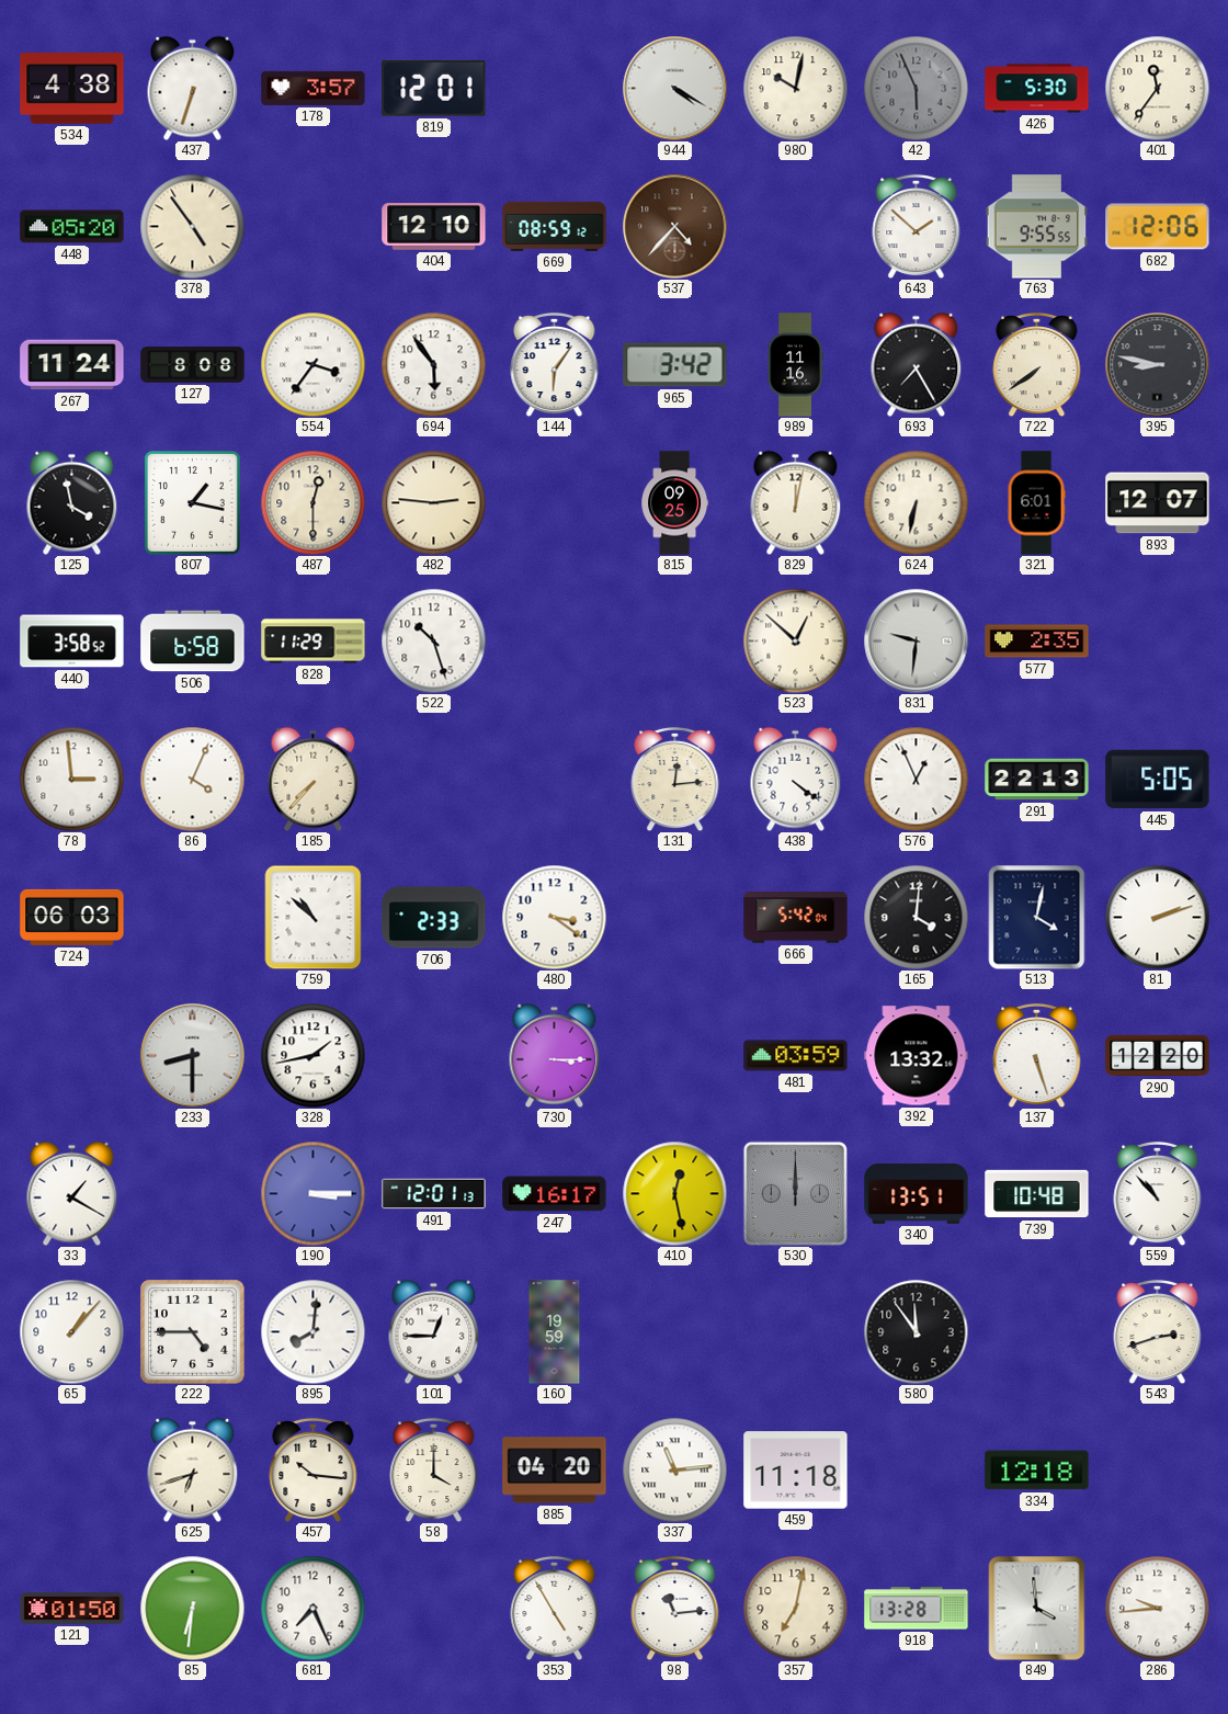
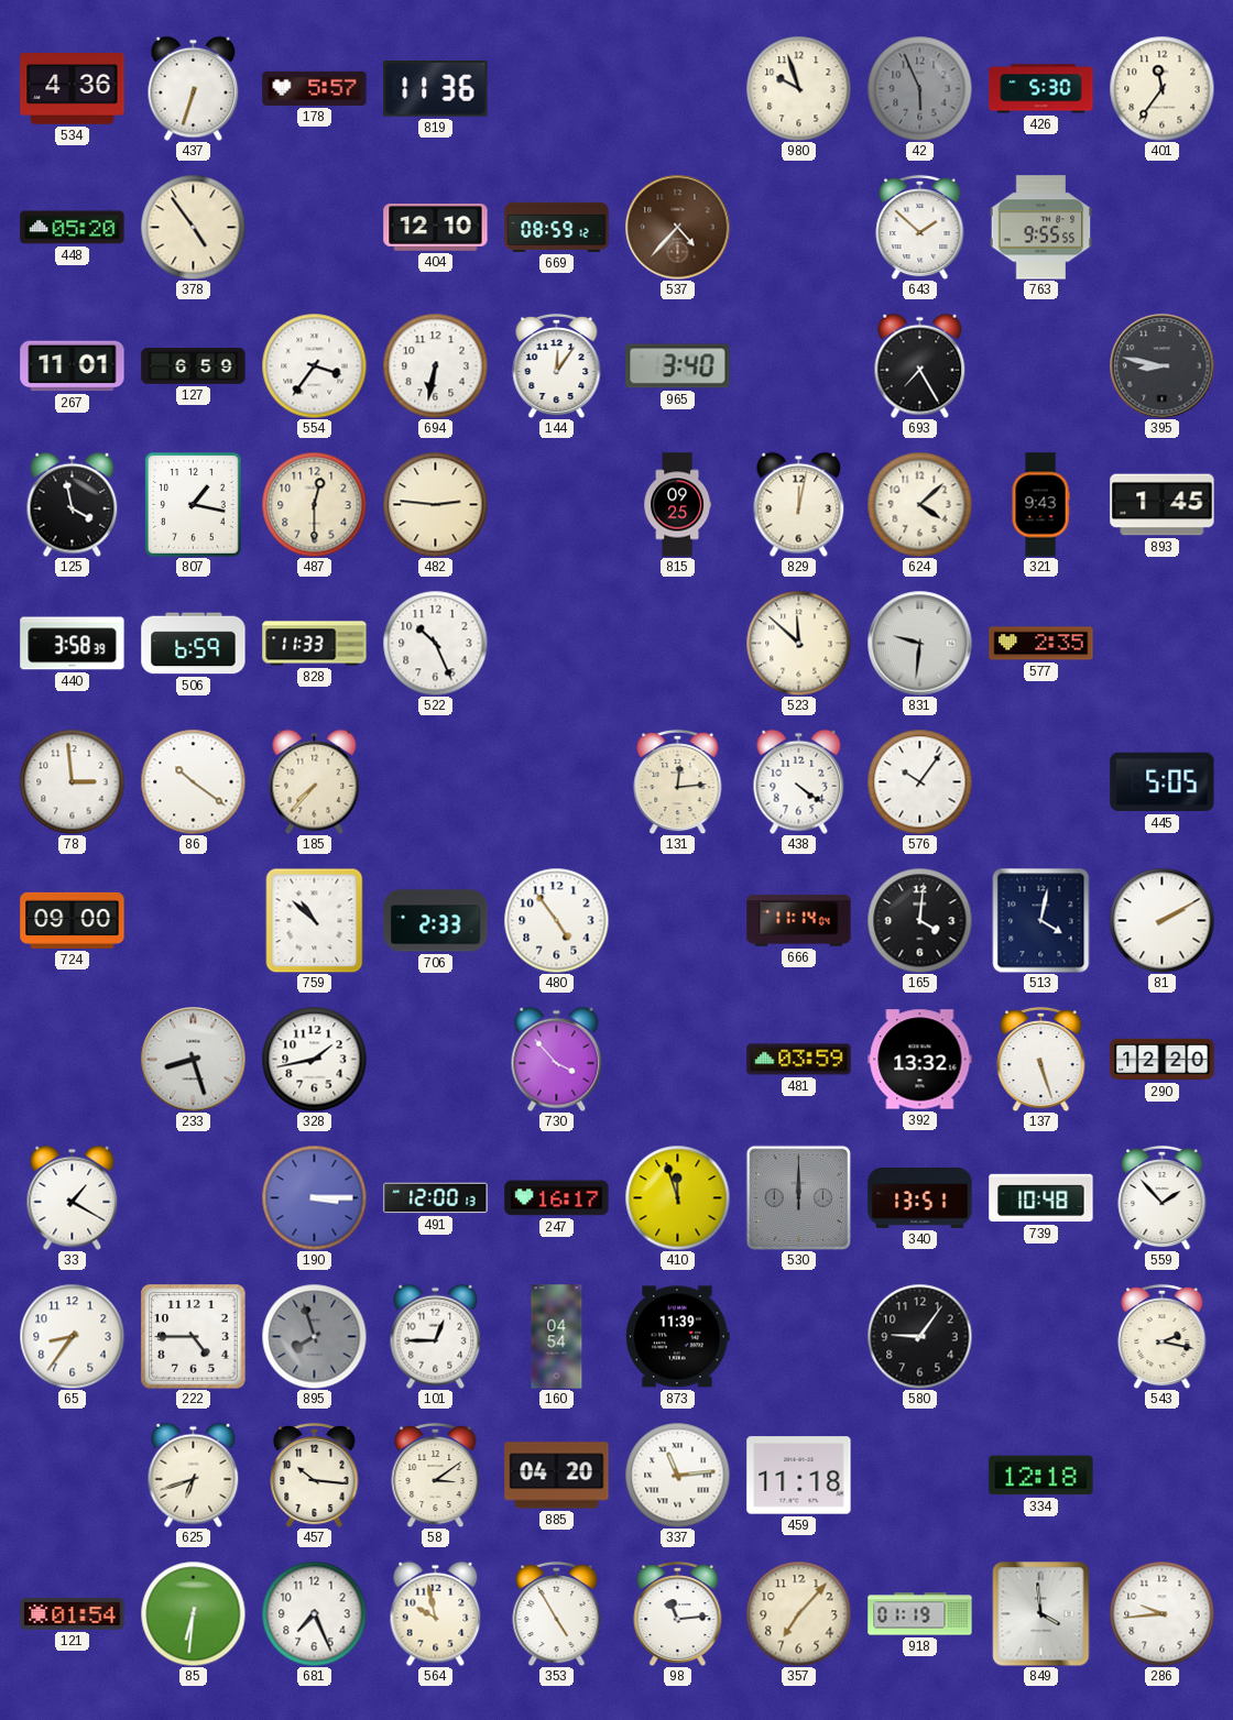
534: 4:38 -> 4:36
178: 3:57 -> 5:57
819: 12:01 -> 11:36
944: 4:20 -> none
980: 10:02 -> 9:57
682: 12:06 -> none
267: 11:24 -> 11:01
127: 8:08 -> 6:59
694: 5:54 -> 6:32
144: 6:06 -> 12:06
965: 3:42 -> 3:40
989: 11:16 -> none
722: 7:39 -> none
624: 6:32 -> 4:08
321: 6:01 -> 9:43
893: 12:07 -> 1:45
440: 3:58:52 -> 3:58:39
506: 6:58 -> 6:59
828: 11:29 -> 11:33
522: 10:27 -> 10:26
523: 12:52 -> 11:52
86: 4:04 -> 10:21
576: 12:56 -> 10:06
291: 22:13 -> none
724: 06:03 -> 09:00
480: 3:21 -> 4:54
666: 5:42 -> 11:14
81: 2:12 -> 2:10
233: 8:30 -> 8:27
730: 3:15 -> 3:53
491: 12:01 -> 12:00
410: 12:28 -> 11:57
559: 10:53 -> 1:53
65: 1:07 -> 8:36
895: 8:01 -> 7:57
895 dial: white -> grey
160: 19:59 -> 04:54
873: none -> 11:39
580: 11:54 -> 9:06
543: 2:42 -> 2:17
58: 4:00 -> 3:09
121: 01:50 -> 01:54
564: none -> 9:58
357: 7:02 -> 7:07
918: 13:28 -> 01:19
